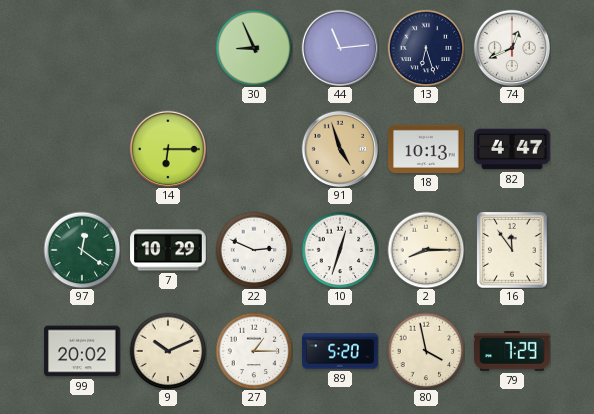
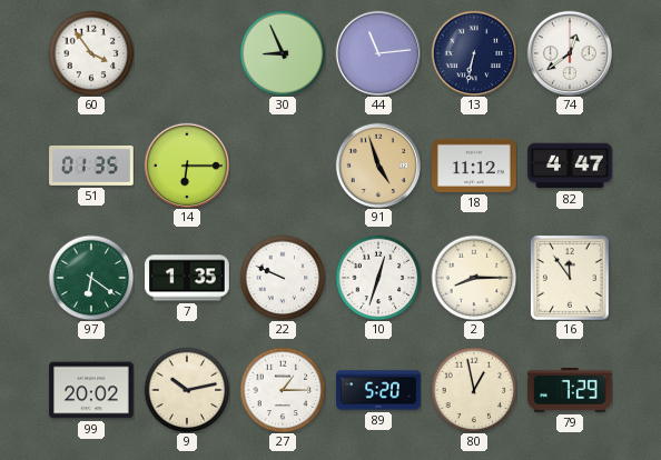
60: none -> 3:54
13: 6:27 -> 6:32
74: 12:41 -> 12:39
51: none -> 01:35
18: 10:13 -> 11:12
97: 12:21 -> 6:21
7: 10:29 -> 1:35
22: 2:49 -> 9:49
9: 10:11 -> 10:13
80: 3:58 -> 12:58
